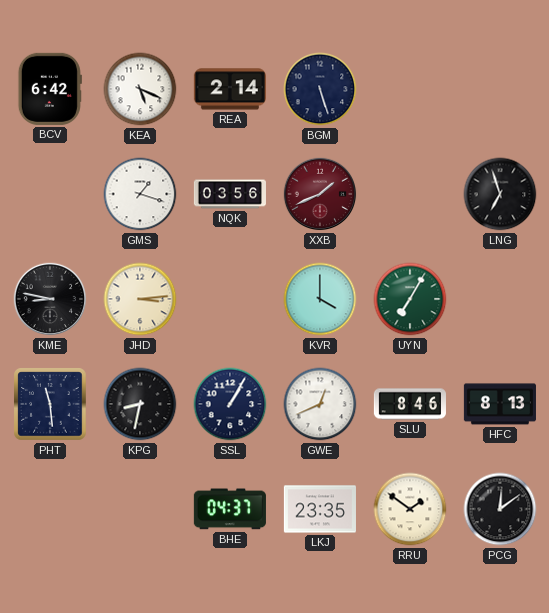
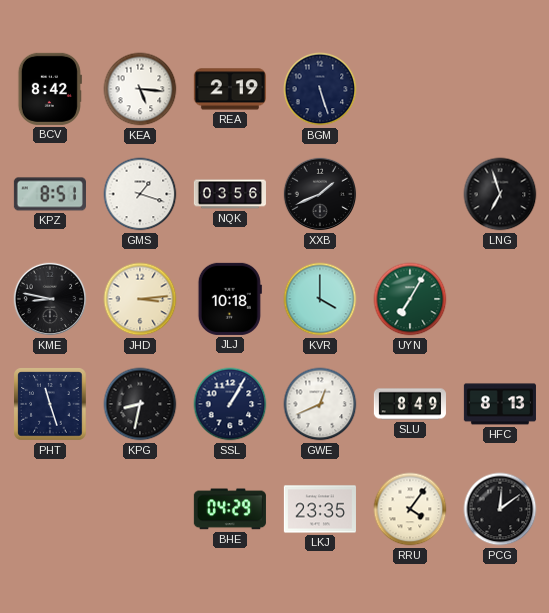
BCV: 6:42 -> 8:42
KEA: 5:19 -> 5:16
REA: 2:14 -> 2:19
KPZ: none -> 8:51
XXB dial: burgundy -> black
JLJ: none -> 10:18
PHT: 11:29 -> 11:27
SLU: 8:46 -> 8:49
BHE: 04:37 -> 04:29
RRU: 1:51 -> 4:06
